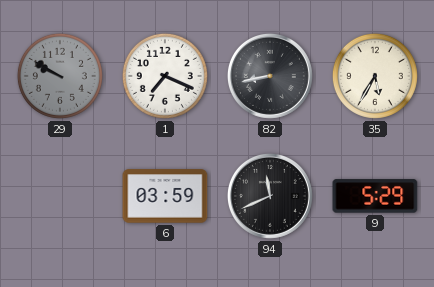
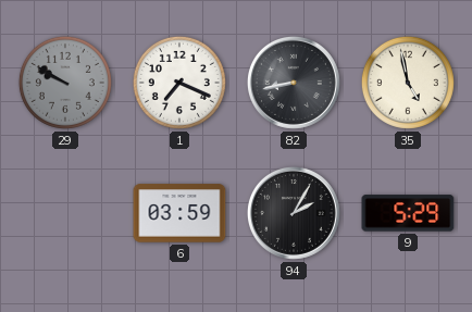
35: 5:35 -> 4:58
94: 11:41 -> 2:05
